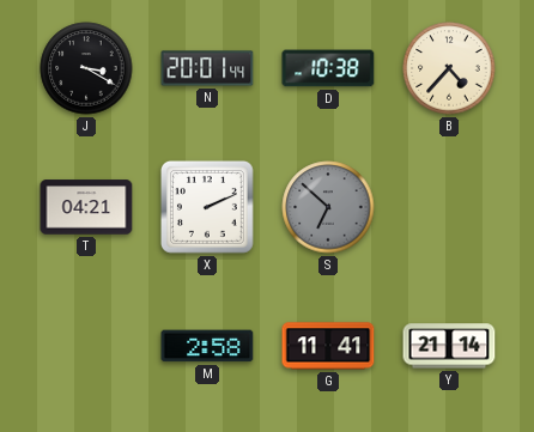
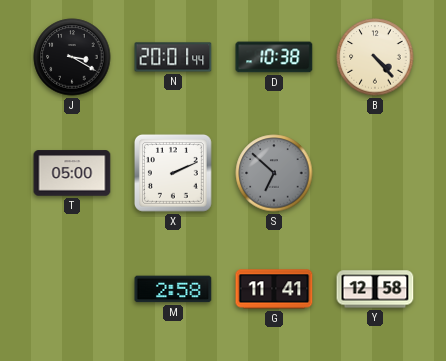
B: 4:37 -> 4:23
T: 04:21 -> 05:00
Y: 21:14 -> 12:58
